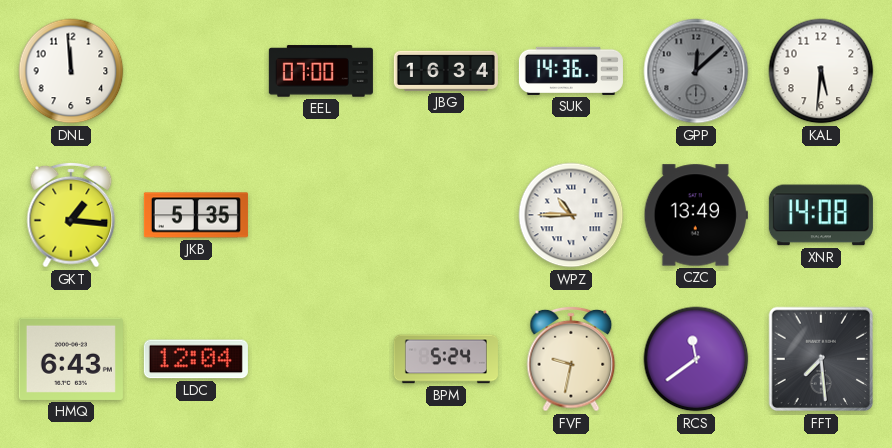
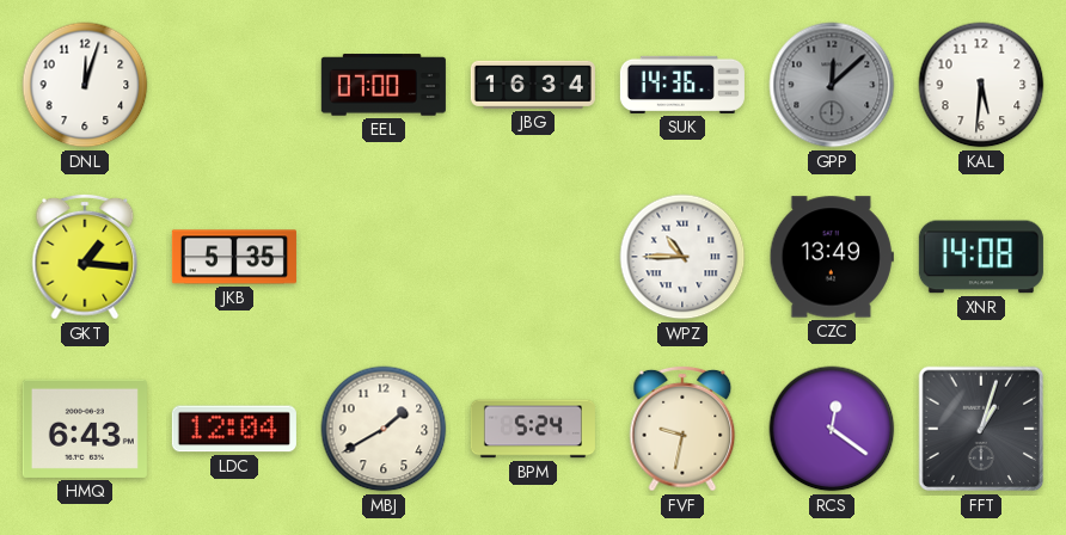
DNL: 11:59 -> 12:03
MBJ: none -> 1:40
RCS: 11:39 -> 12:21
FFT: 7:29 -> 1:03
